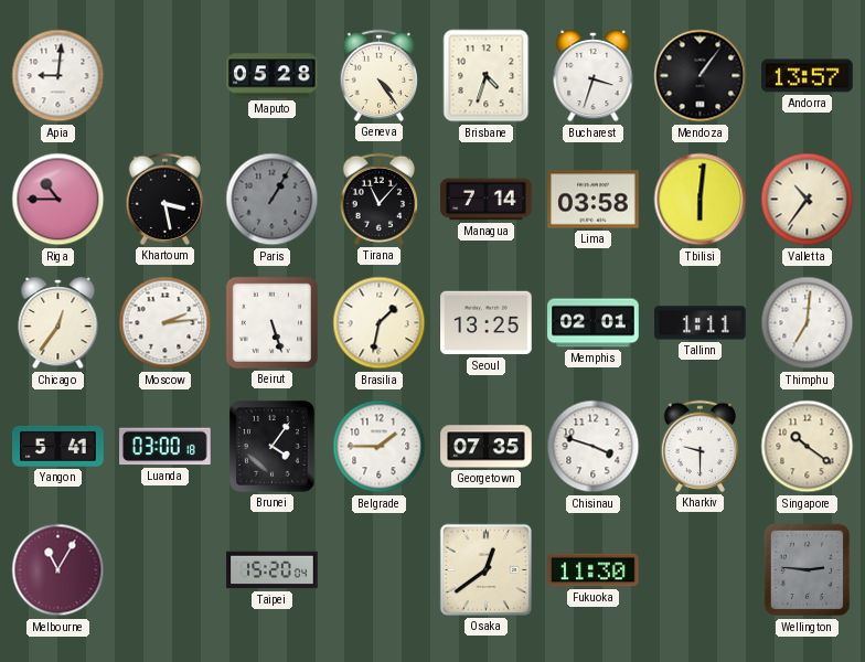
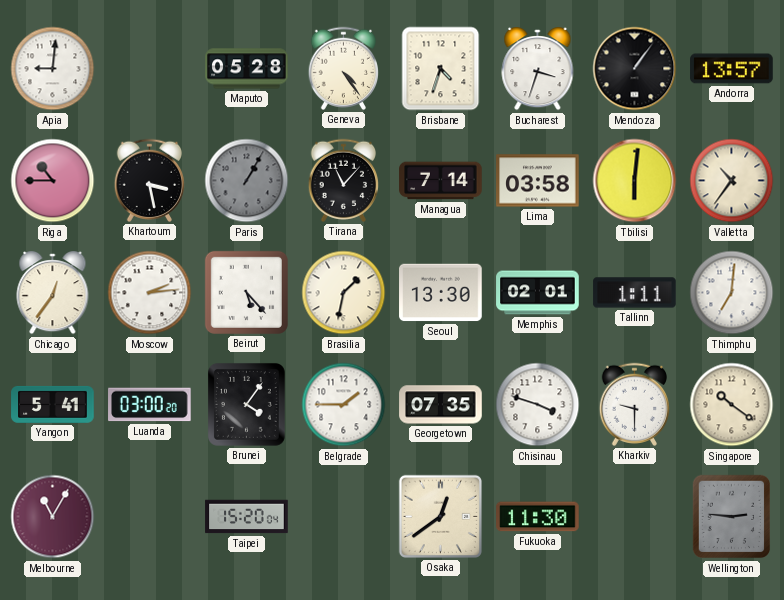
Beirut: 5:27 -> 5:23
Seoul: 13:25 -> 13:30
Luanda: 03:00:18 -> 03:00:20
